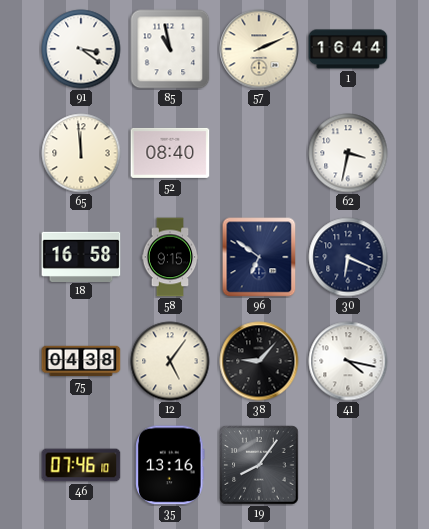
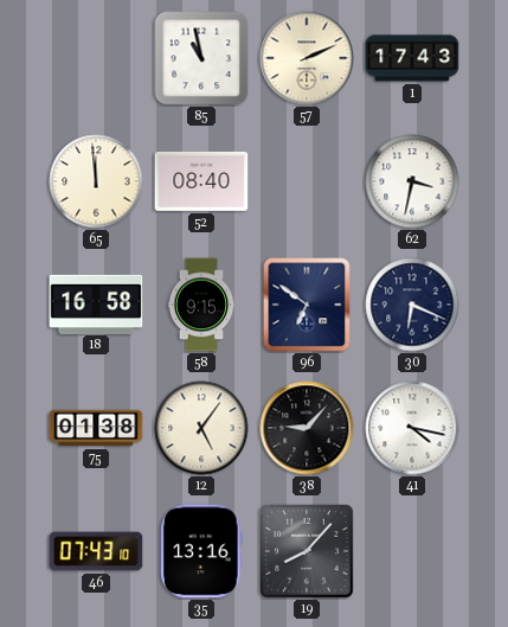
91: 3:21 -> none
1: 16:44 -> 17:43
75: 04:38 -> 01:38
46: 07:46 -> 07:43
19: 8:06 -> 8:07
